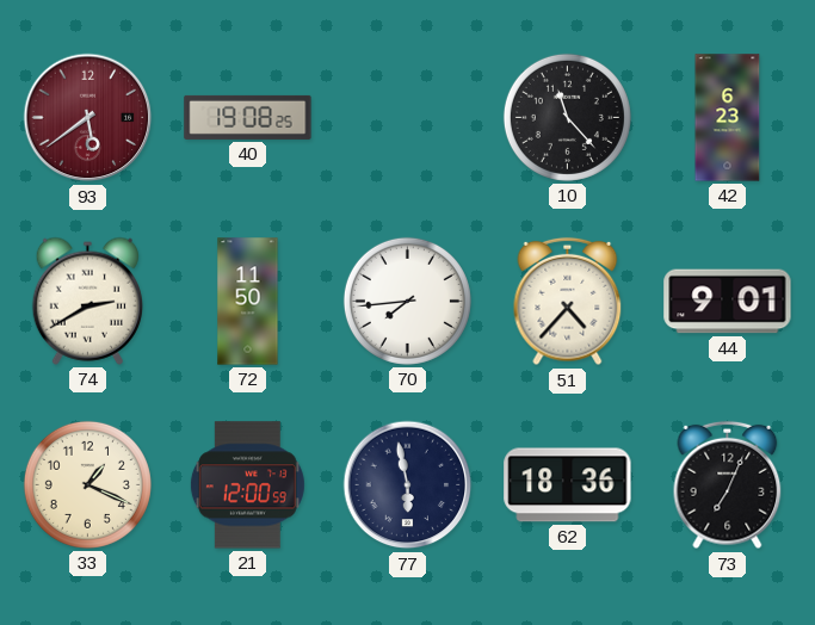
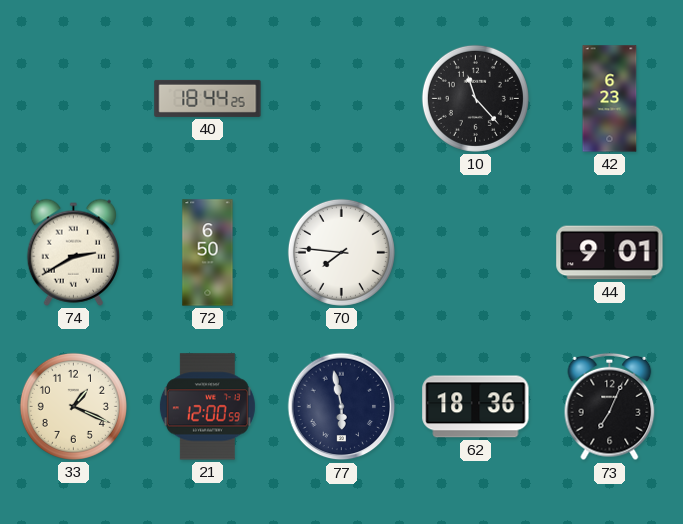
93: 5:39 -> none
40: 19:08 -> 18:44
72: 11:50 -> 6:50
70: 7:44 -> 7:46
51: 4:37 -> none
